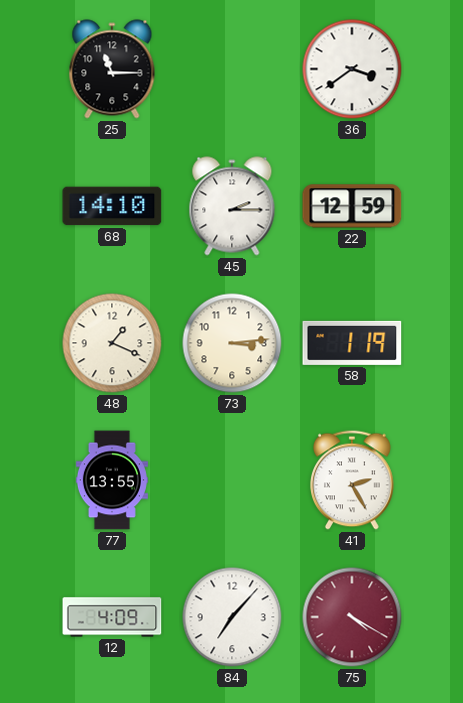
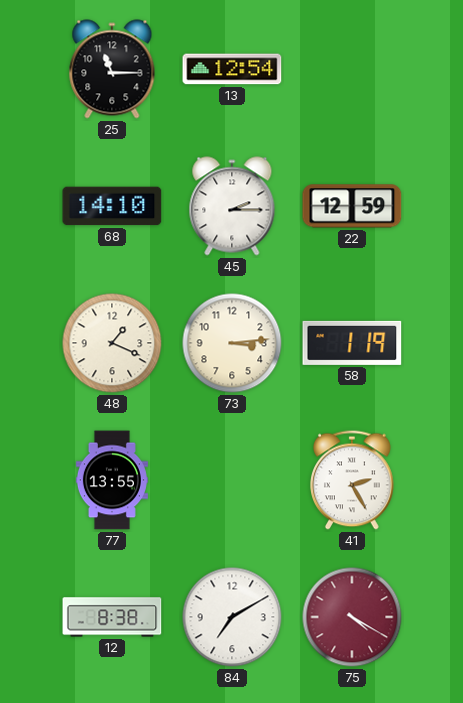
13: none -> 12:54
36: 3:39 -> none
12: 4:09 -> 8:38
84: 7:07 -> 7:10
